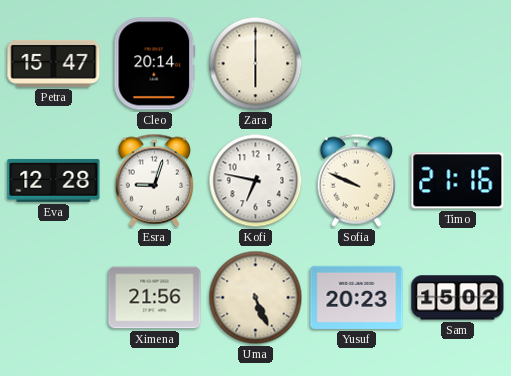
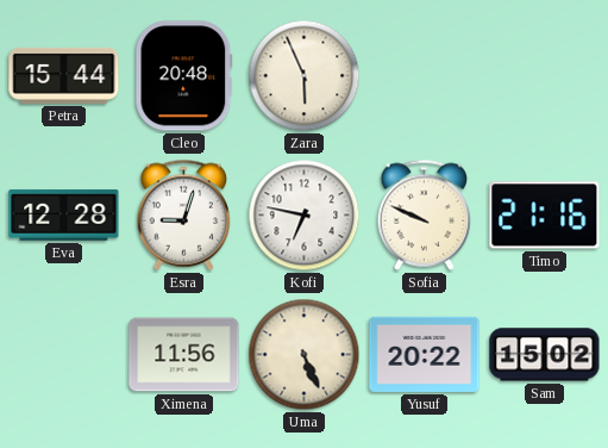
Petra: 15:47 -> 15:44
Cleo: 20:14 -> 20:48
Zara: 6:00 -> 5:56
Ximena: 21:56 -> 11:56
Yusuf: 20:23 -> 20:22
